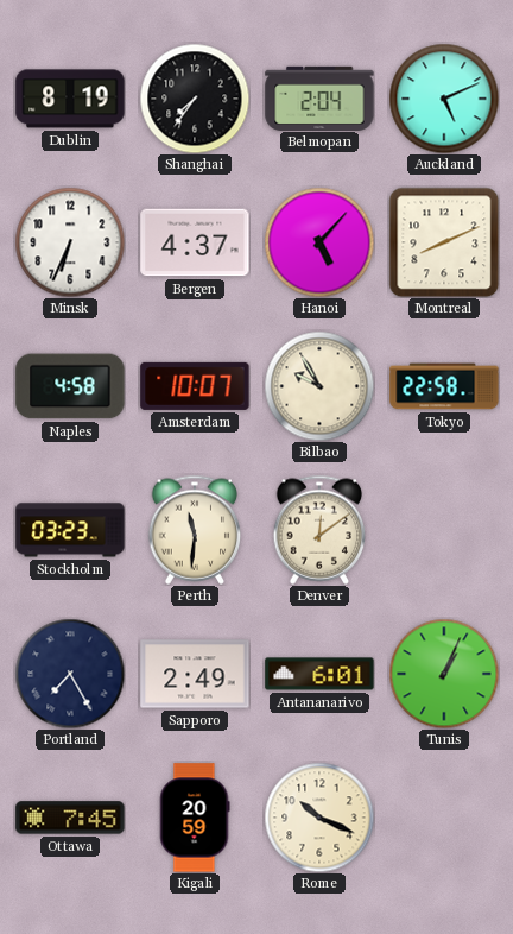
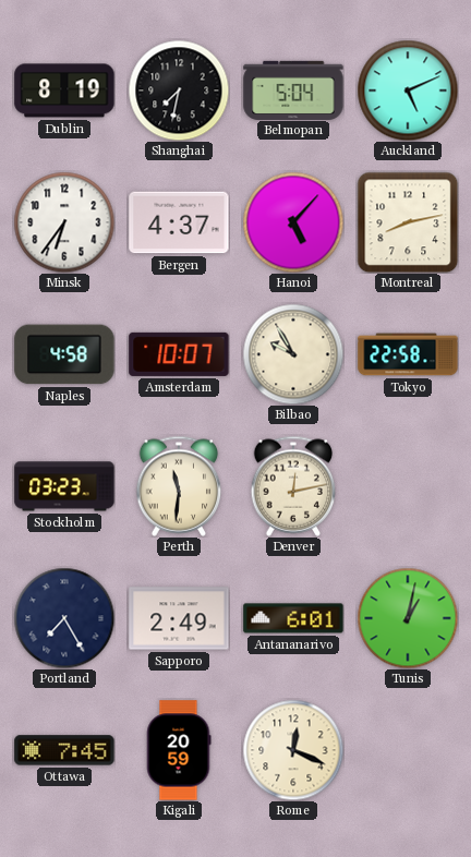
Shanghai: 7:36 -> 7:32
Belmopan: 2:04 -> 5:04
Minsk: 6:34 -> 6:36
Montreal: 8:11 -> 8:13
Denver: 12:09 -> 12:13
Tunis: 1:04 -> 1:02
Rome: 10:19 -> 12:19
